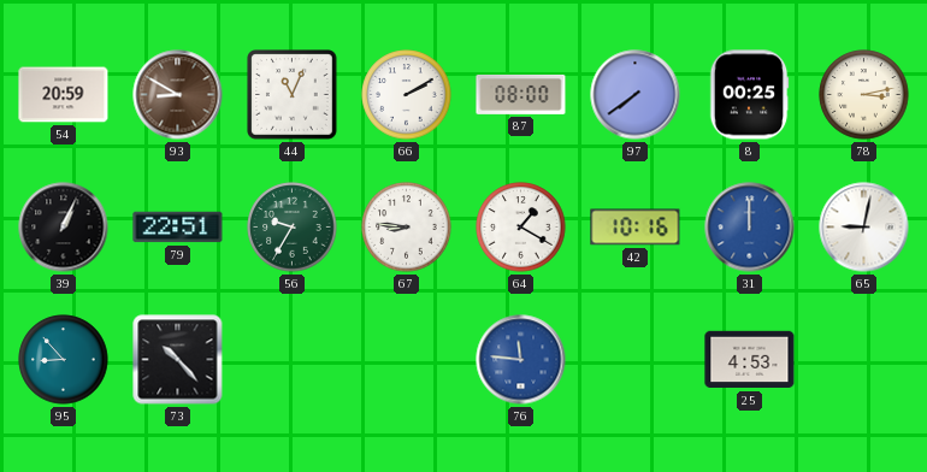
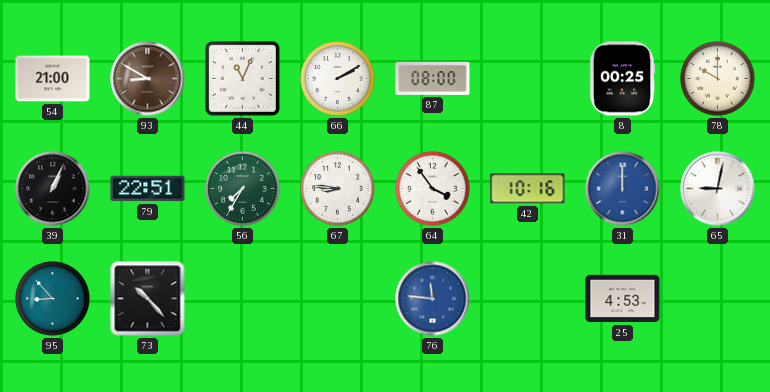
54: 20:59 -> 21:00
97: 7:39 -> none
78: 3:13 -> 10:00
56: 9:35 -> 7:35
64: 1:20 -> 3:54
